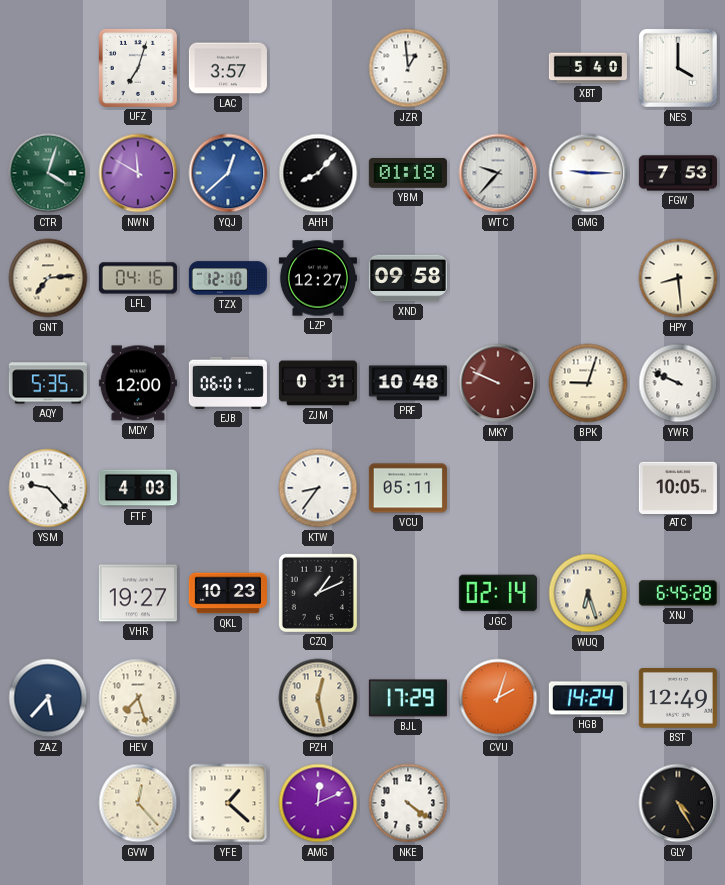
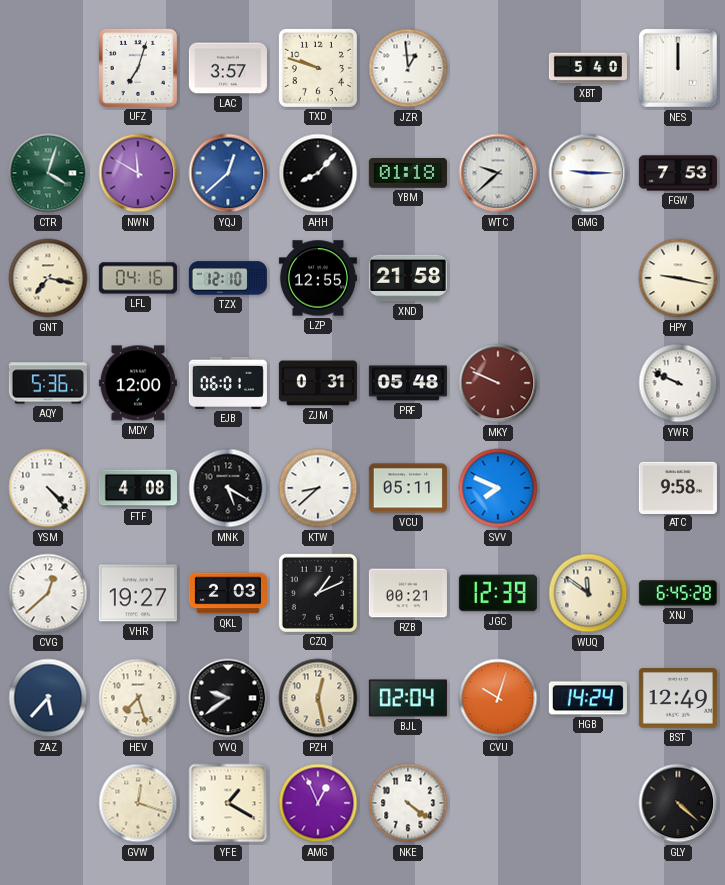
TXD: none -> 9:48
NES: 4:00 -> 12:00
WTC: 9:37 -> 9:38
GNT: 7:14 -> 7:17
LZP: 12:27 -> 12:55
XND: 09:58 -> 21:58
HPY: 8:29 -> 9:17
AQY: 5:35 -> 5:36
PRF: 10:48 -> 05:48
BPK: 9:03 -> none
YSM: 9:23 -> 4:23
FTF: 4:03 -> 4:08
MNK: none -> 5:20
KTW: 8:36 -> 8:38
SVV: none -> 7:49
ATC: 10:05 -> 9:58
CVG: none -> 12:38
QKL: 10:23 -> 2:03
RZB: none -> 00:21
JGC: 02:14 -> 12:39
WUQ: 6:27 -> 11:51
YVQ: none -> 9:39
BJL: 17:29 -> 02:04
CVU: 2:03 -> 10:03
GVW: 12:23 -> 12:18
YFE: 1:22 -> 1:20
AMG: 12:11 -> 12:56
GLY: 4:25 -> 4:22
